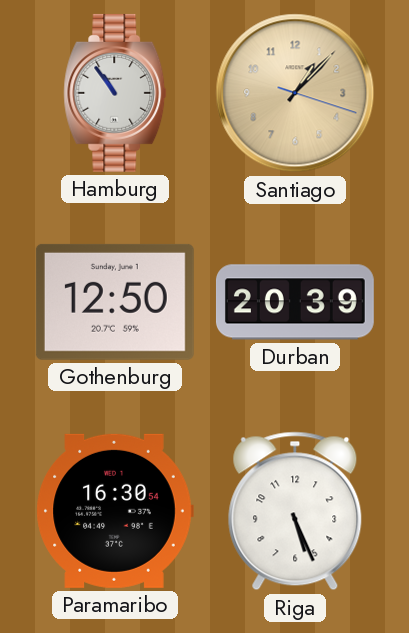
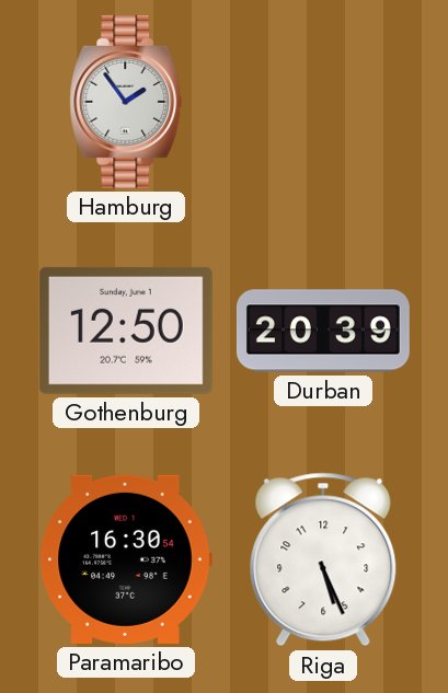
Hamburg: 10:54 -> 1:54
Santiago: 1:07 -> none
